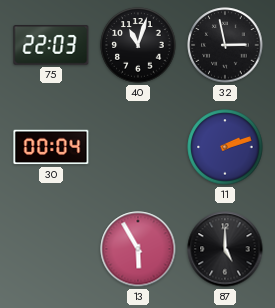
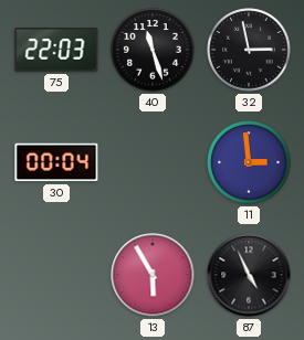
40: 11:03 -> 11:27
11: 2:12 -> 2:59
87: 5:00 -> 4:56
